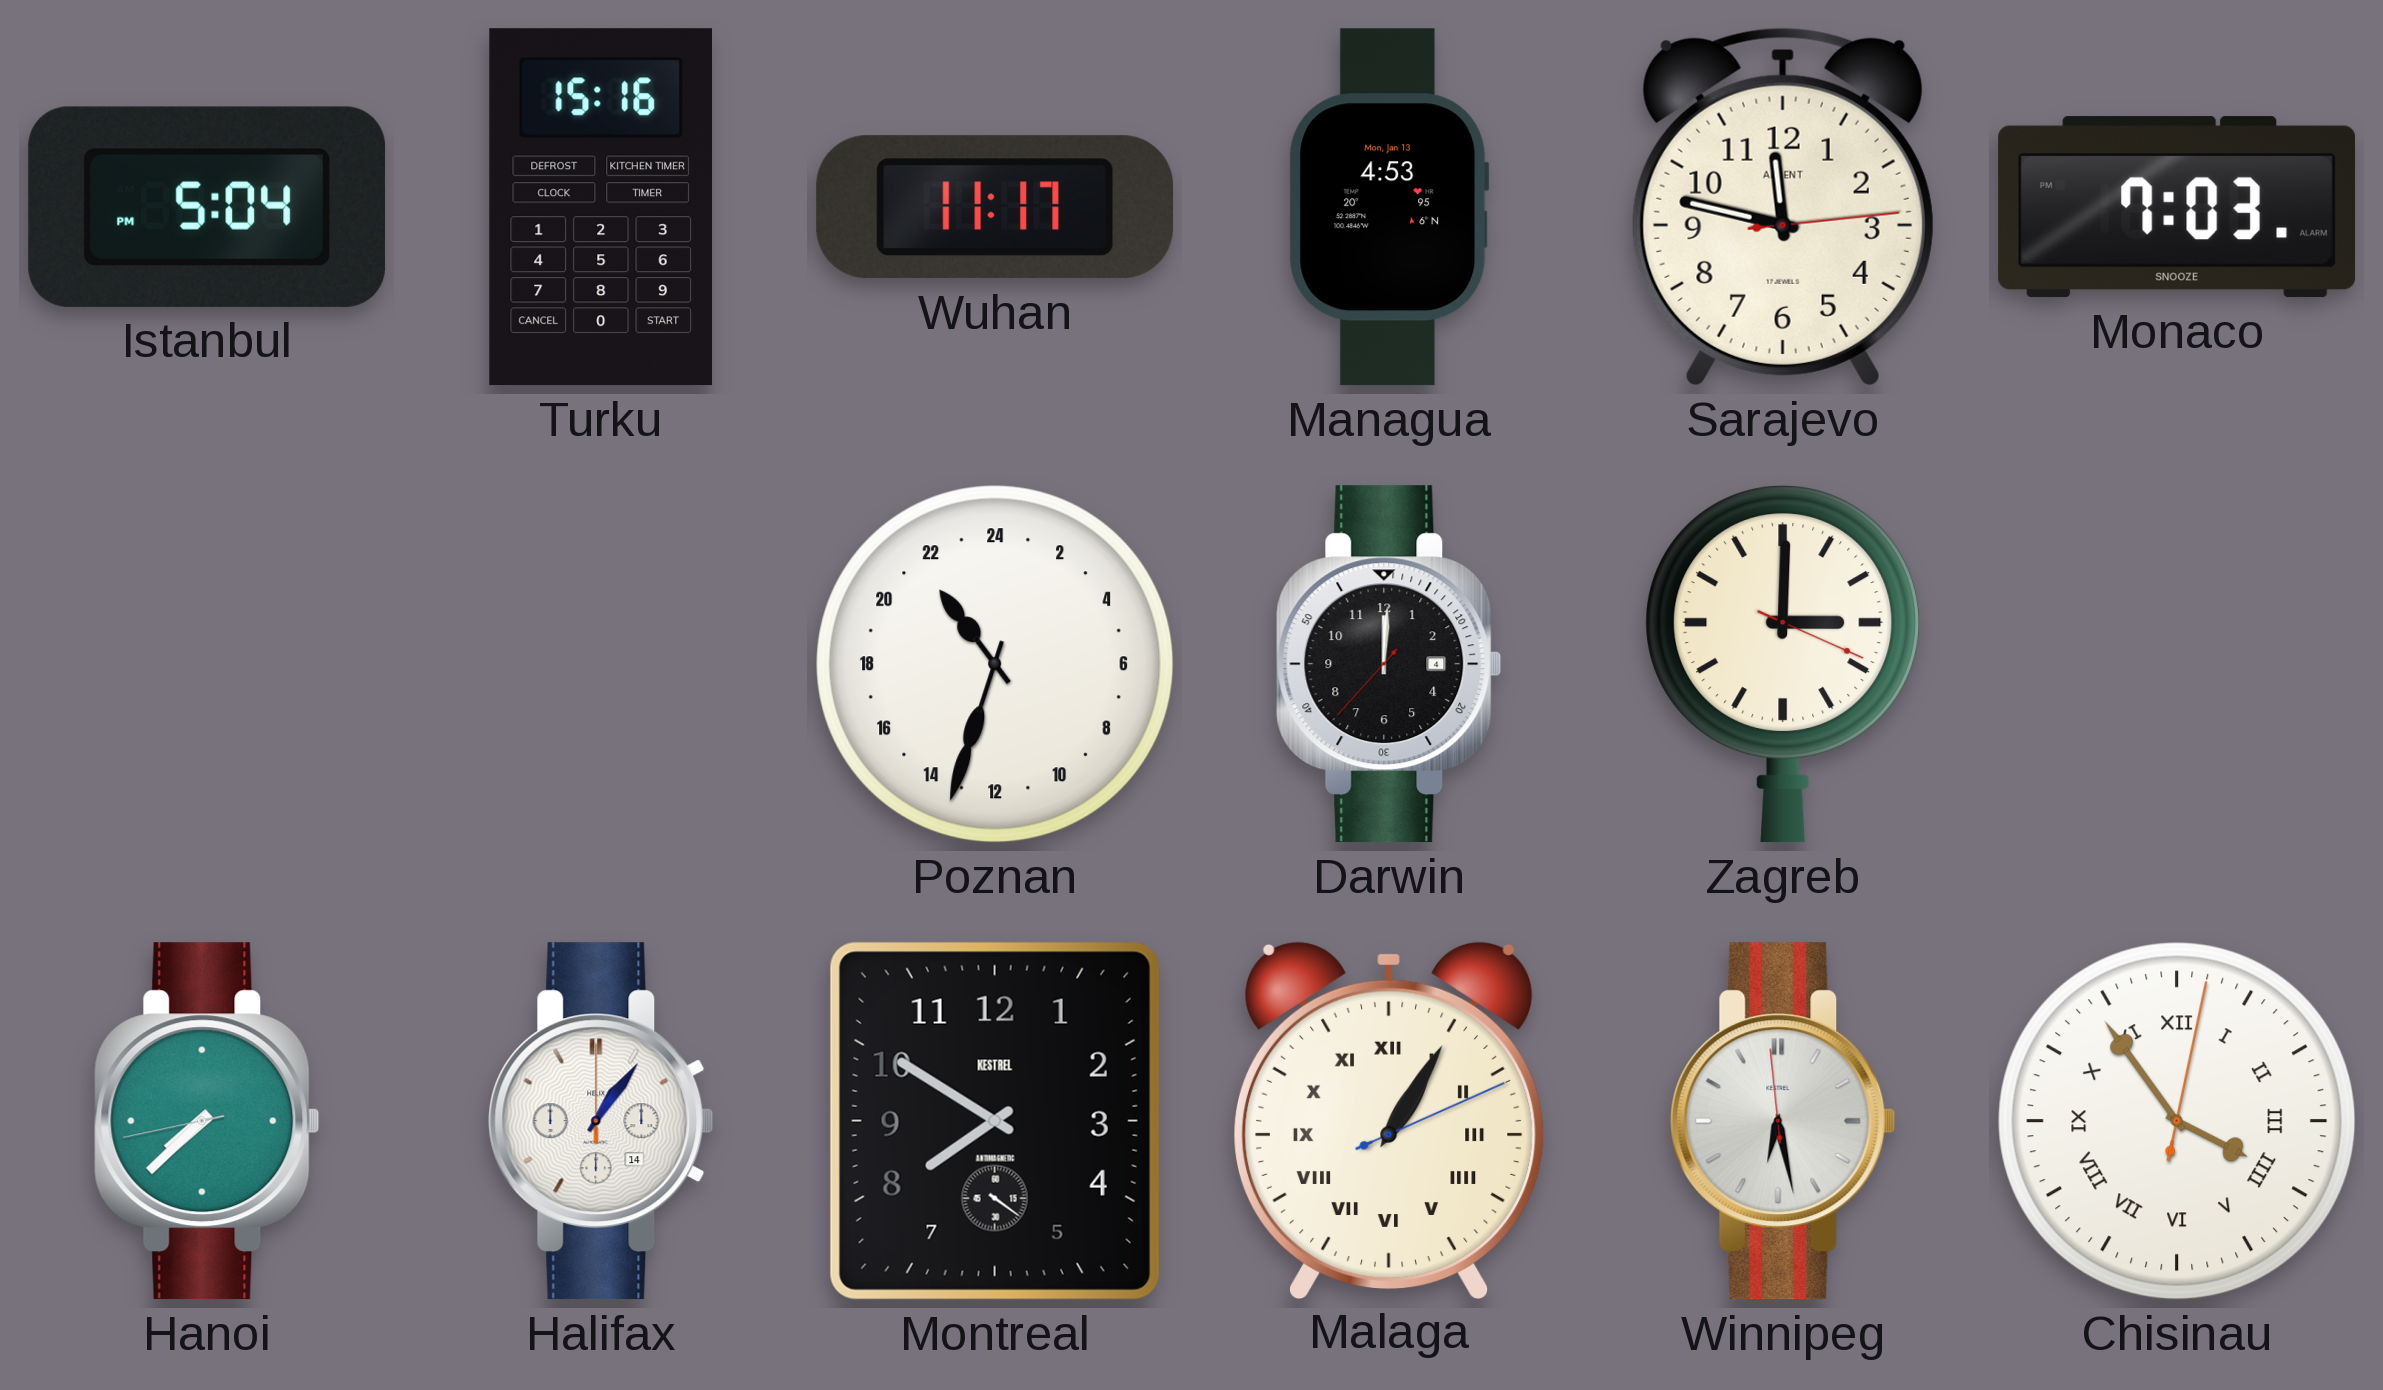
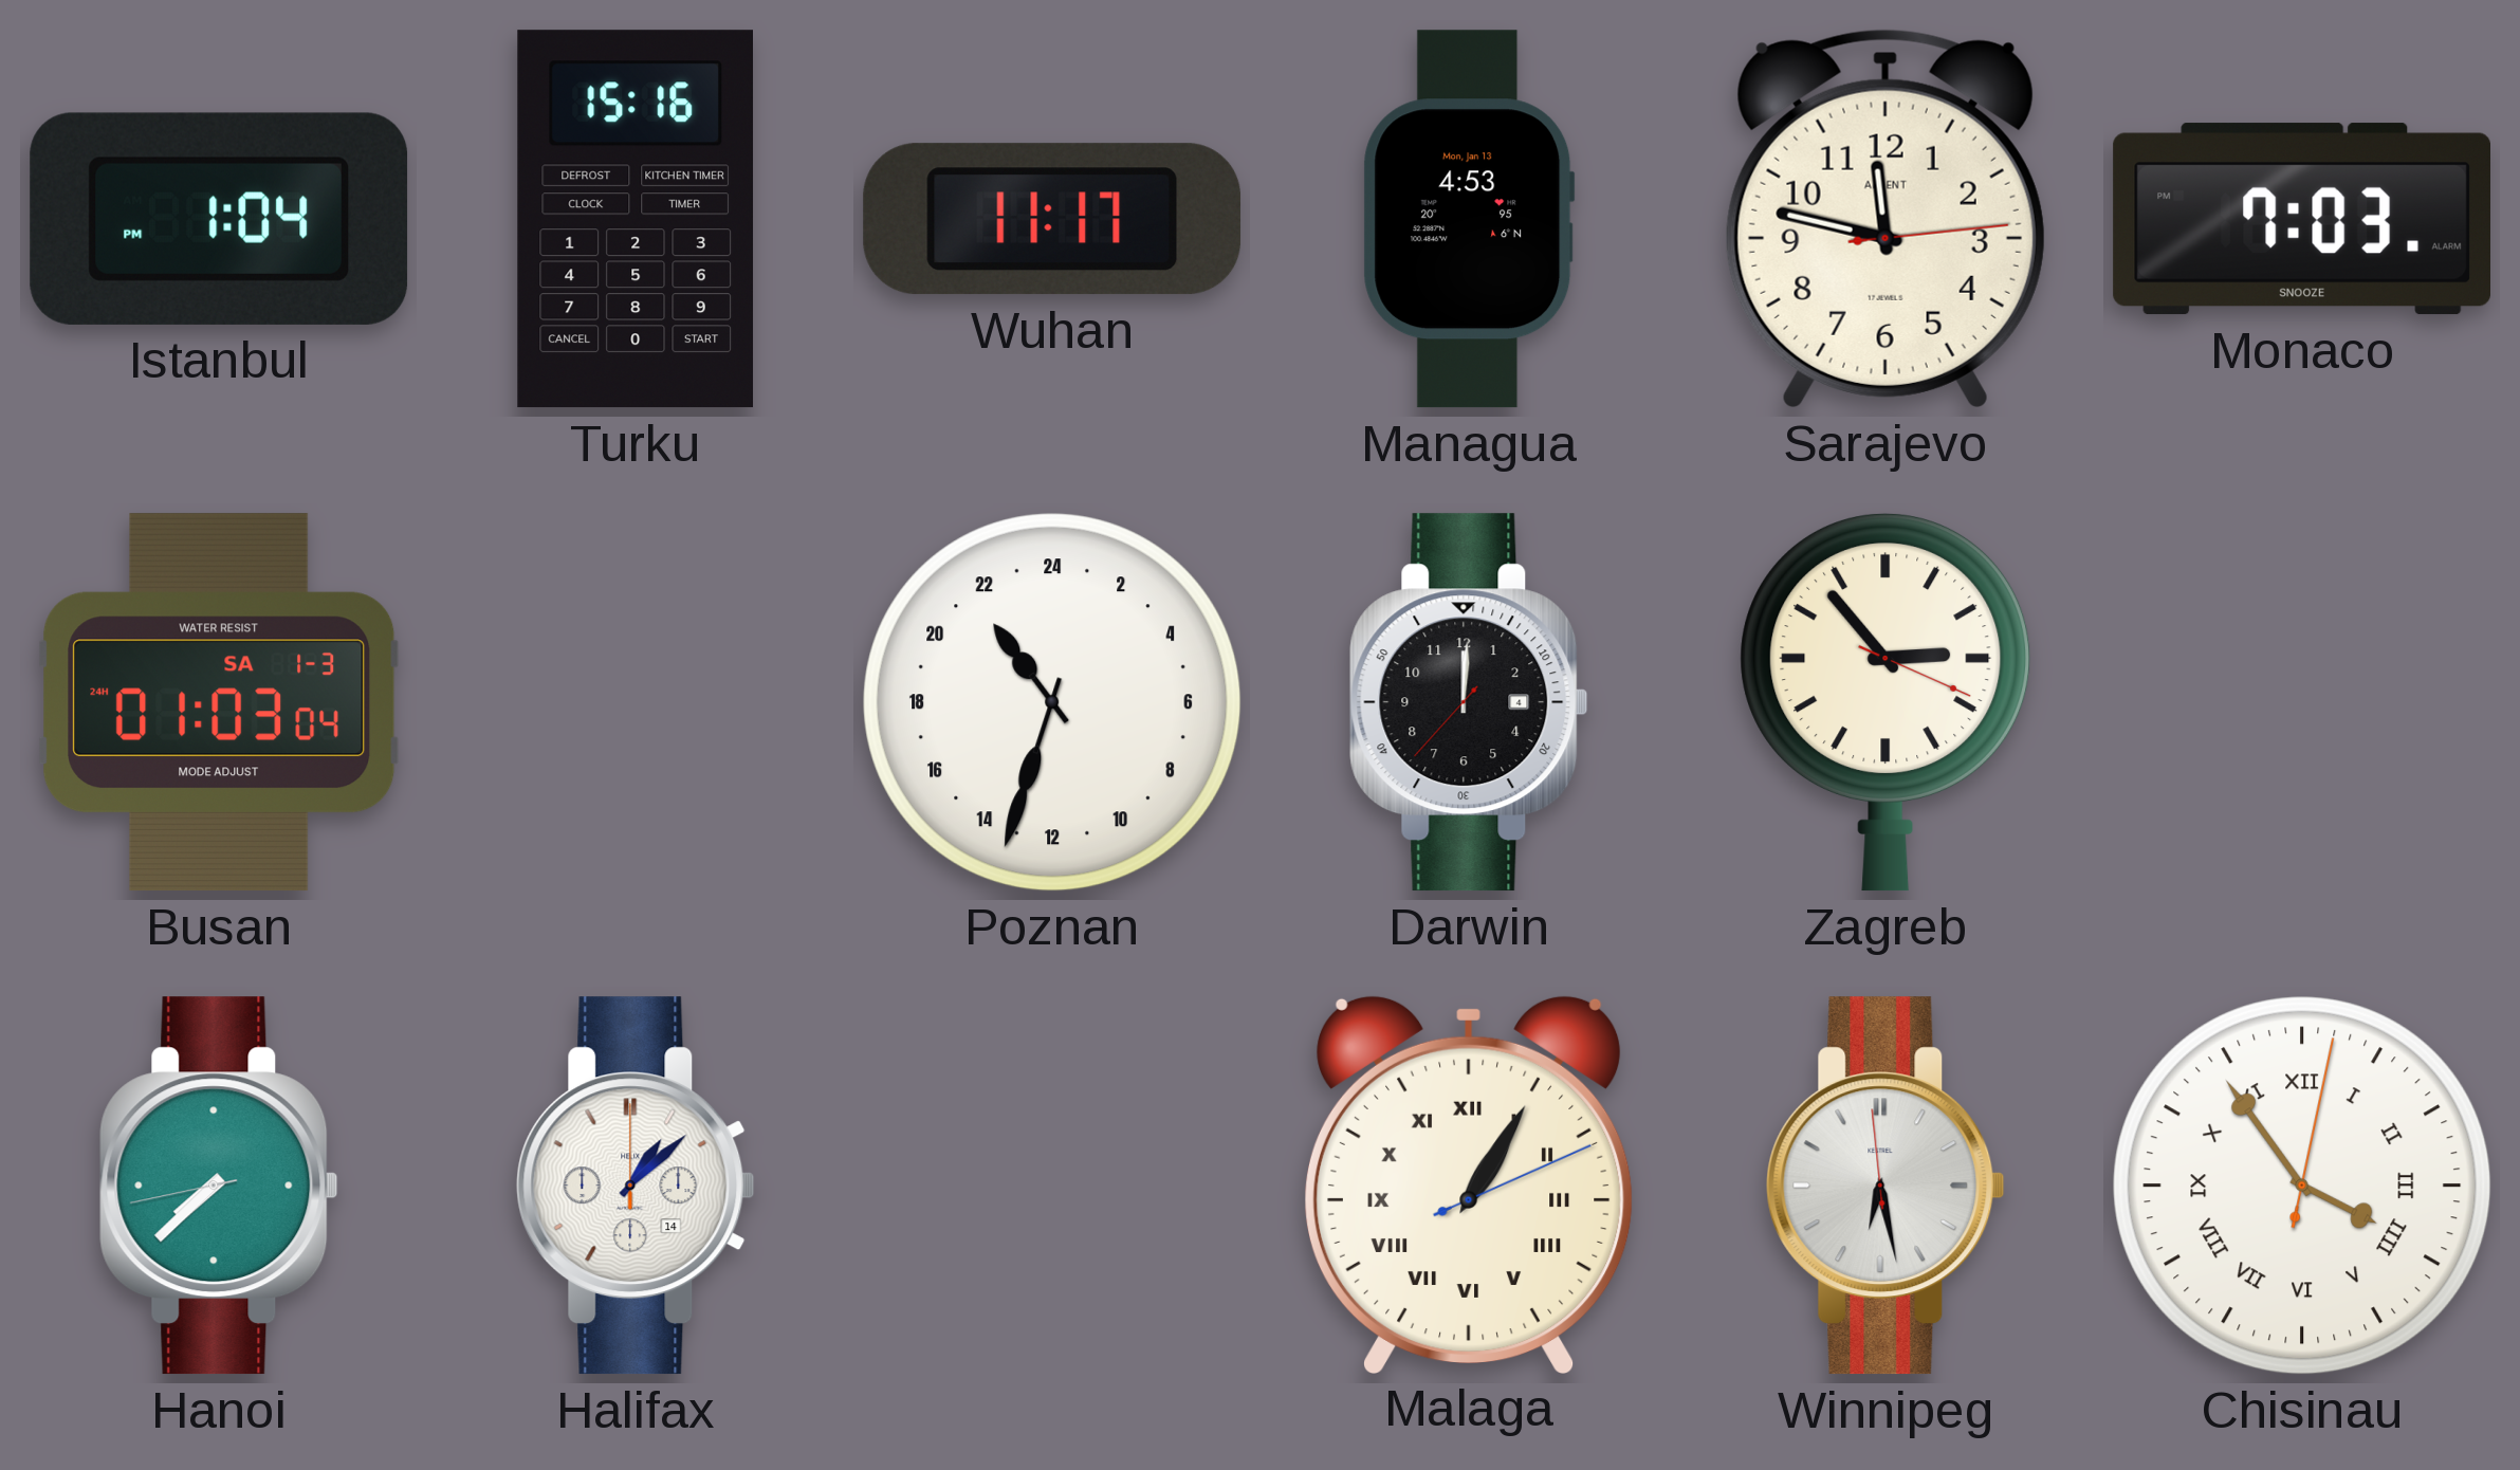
Istanbul: 5:04 -> 1:04
Busan: none -> 01:03
Zagreb: 3:00 -> 2:53
Halifax: 1:06 -> 1:08
Montreal: 7:50 -> none
